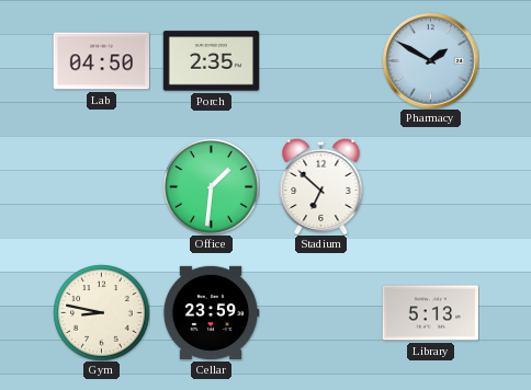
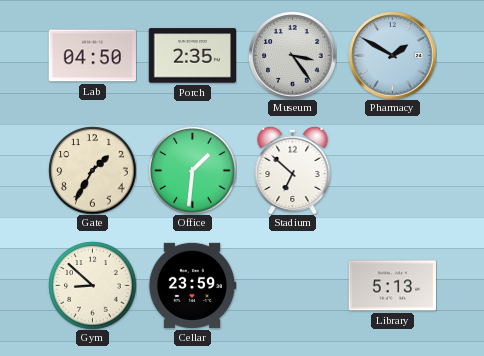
Museum: none -> 3:24
Gate: none -> 1:35
Gym: 8:47 -> 8:52
